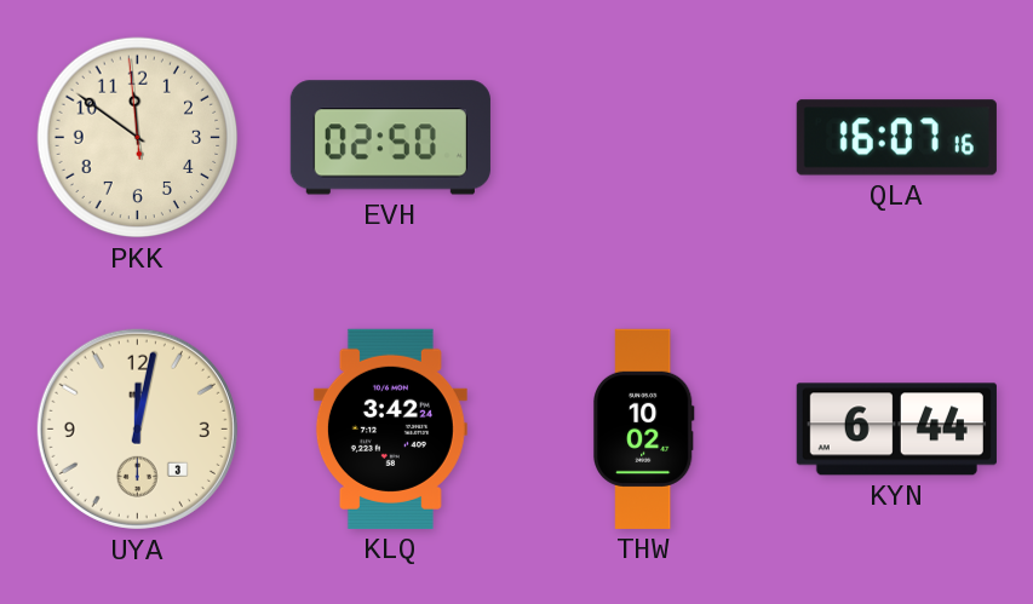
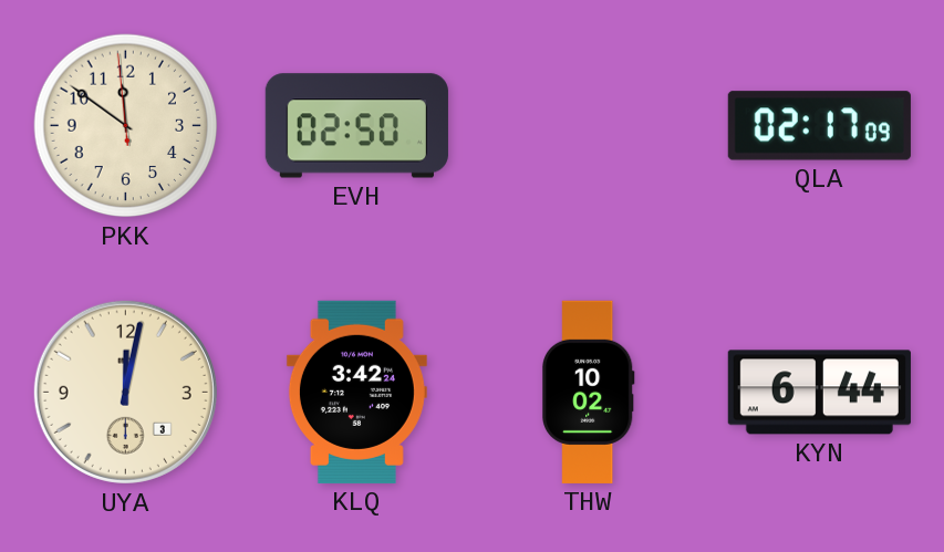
QLA: 16:07 -> 02:17
